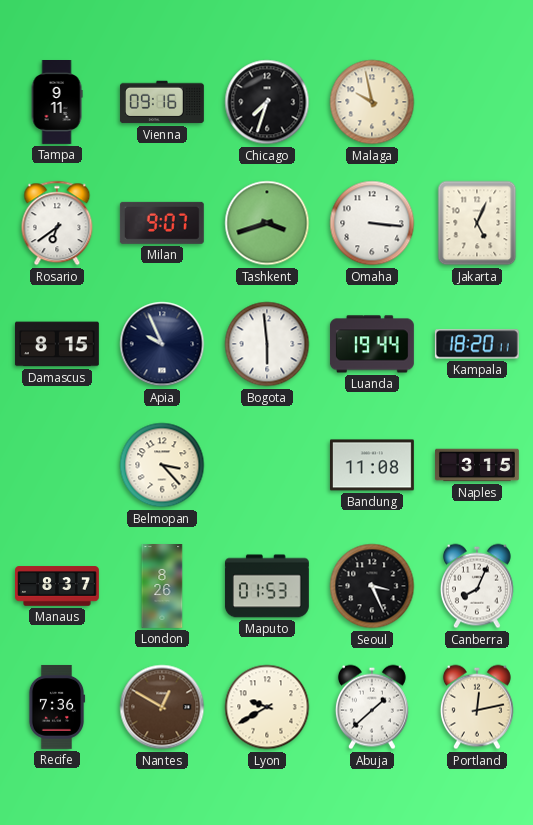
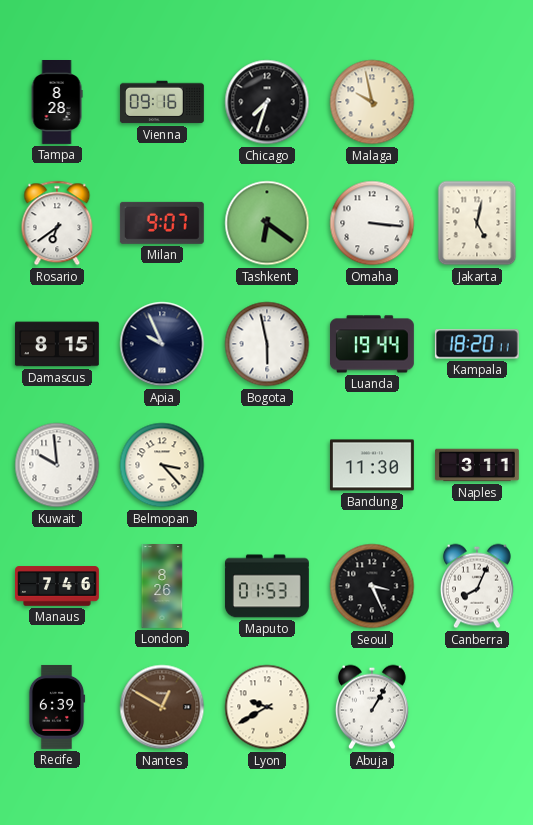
Tampa: 9:11 -> 8:28
Tashkent: 3:42 -> 6:21
Jakarta: 5:04 -> 5:02
Bogota: 5:59 -> 5:58
Kuwait: none -> 9:59
Bandung: 11:08 -> 11:30
Naples: 3:15 -> 3:11
Manaus: 8:37 -> 7:46
Recife: 7:36 -> 6:39
Abuja: 1:38 -> 1:05
Portland: 12:13 -> none
